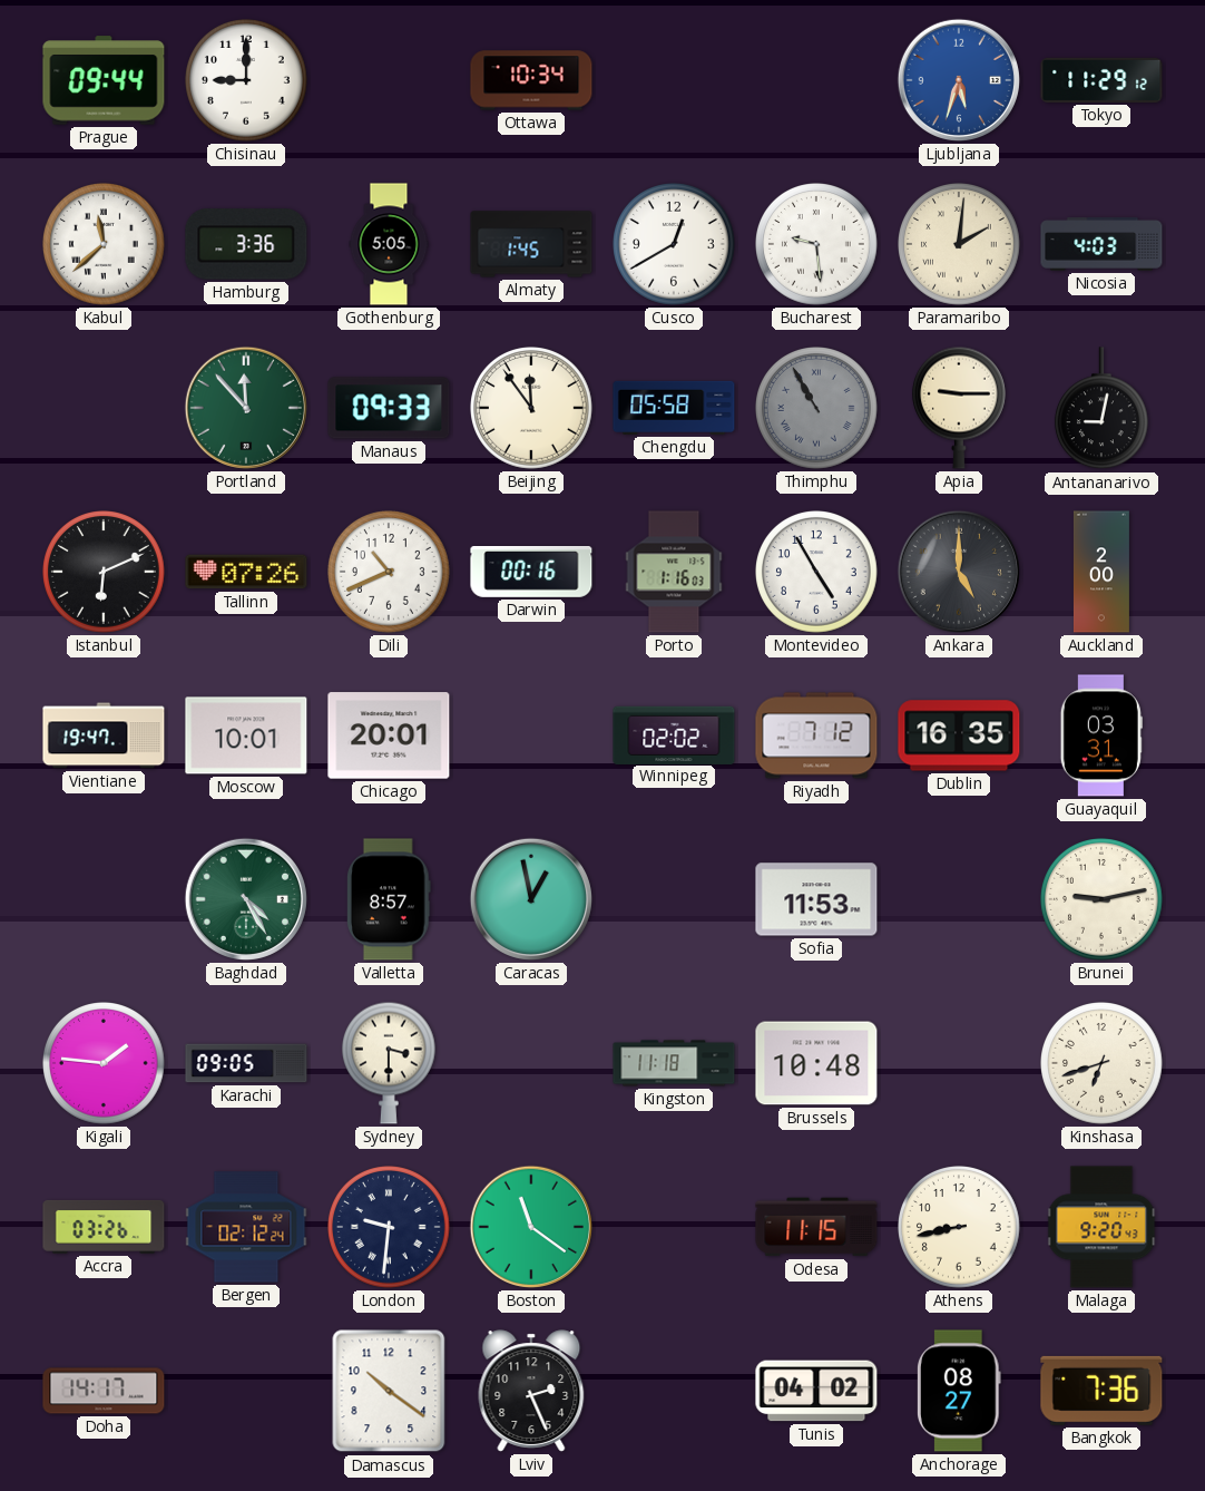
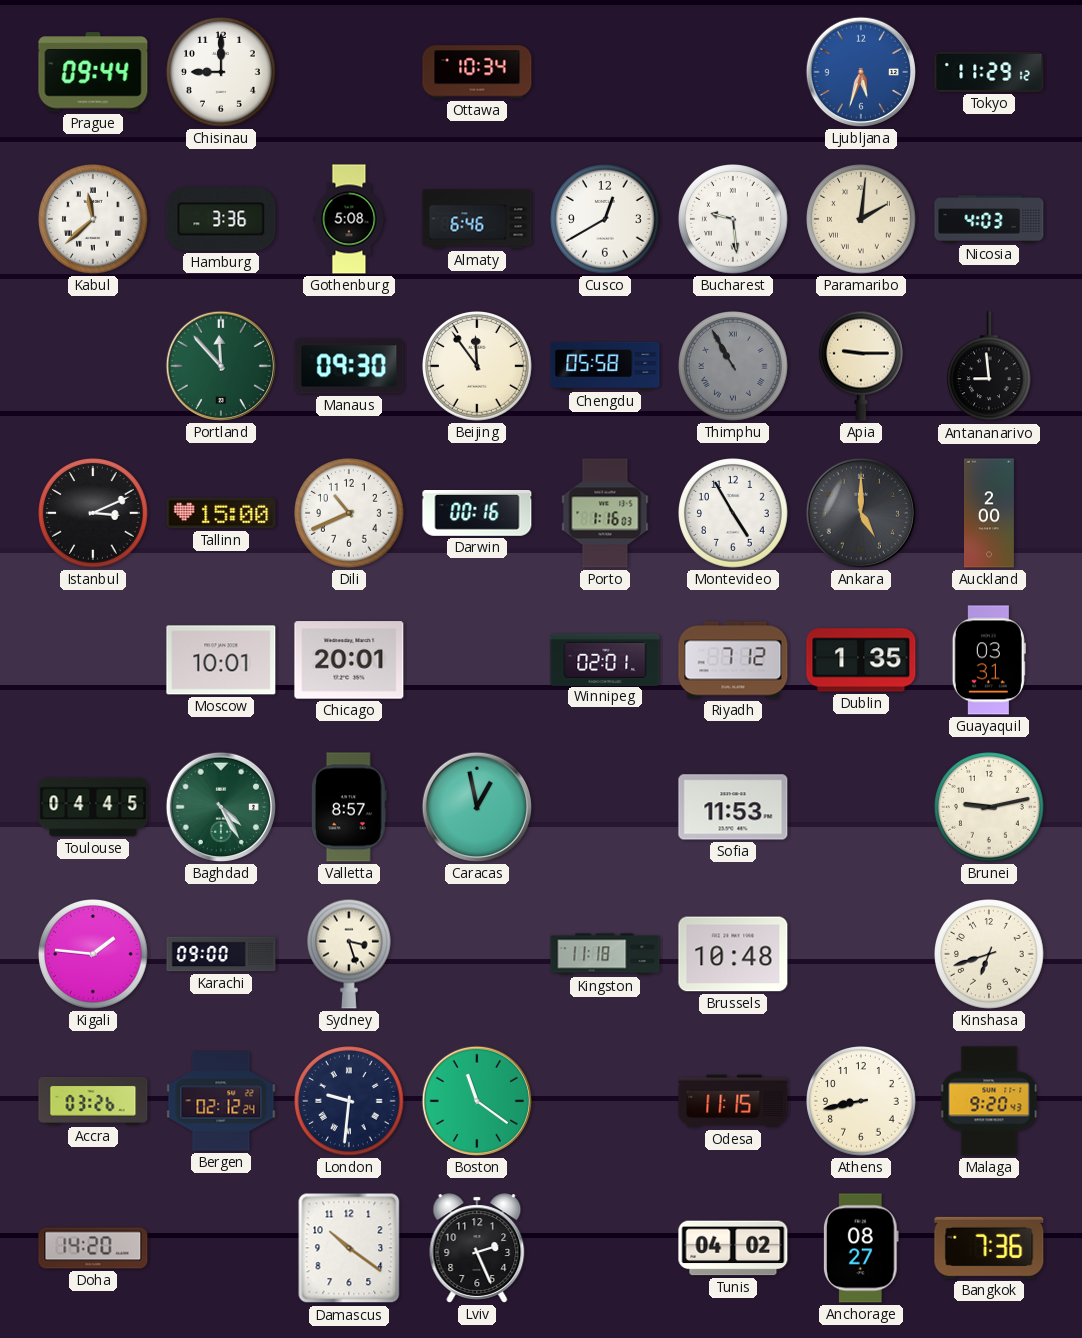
Gothenburg: 5:05 -> 5:08
Almaty: 1:45 -> 6:46
Manaus: 09:33 -> 09:30
Antananarivo: 9:02 -> 8:59
Istanbul: 6:11 -> 3:11
Tallinn: 07:26 -> 15:00
Vientiane: 19:47 -> none
Winnipeg: 02:02 -> 02:01
Dublin: 16:35 -> 1:35
Toulouse: none -> 04:45
Karachi: 09:05 -> 09:00
Sydney: 3:30 -> 3:27
Doha: 14:17 -> 14:20
